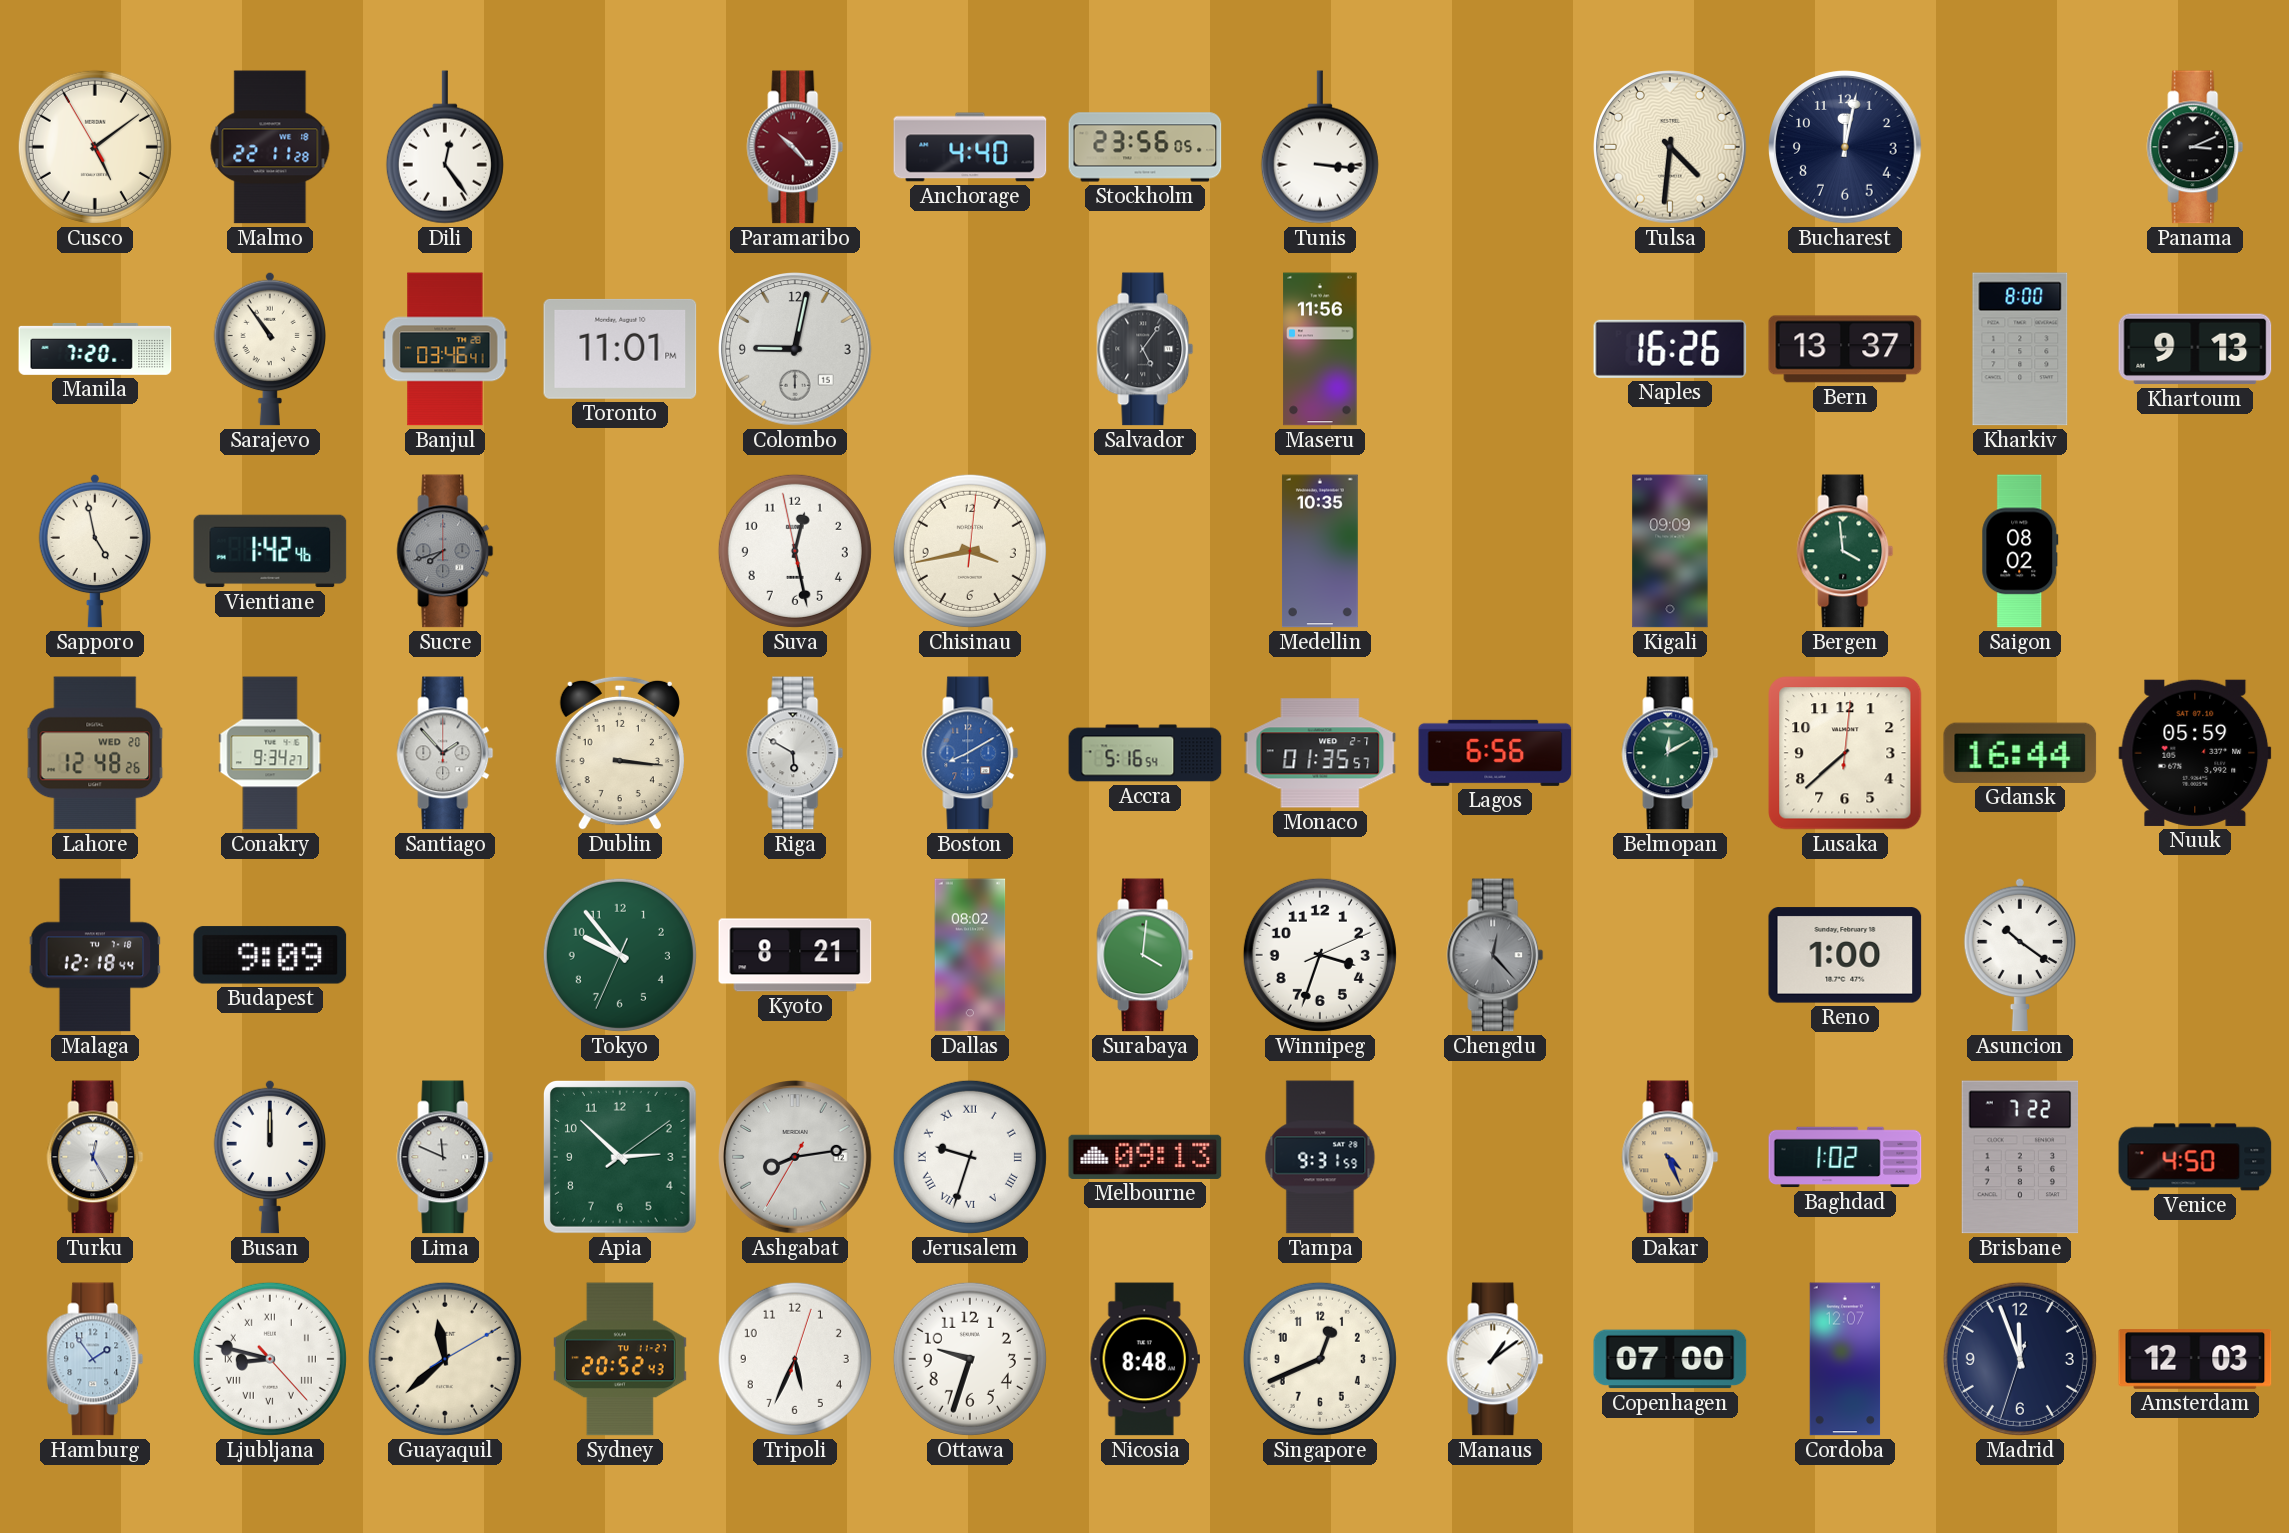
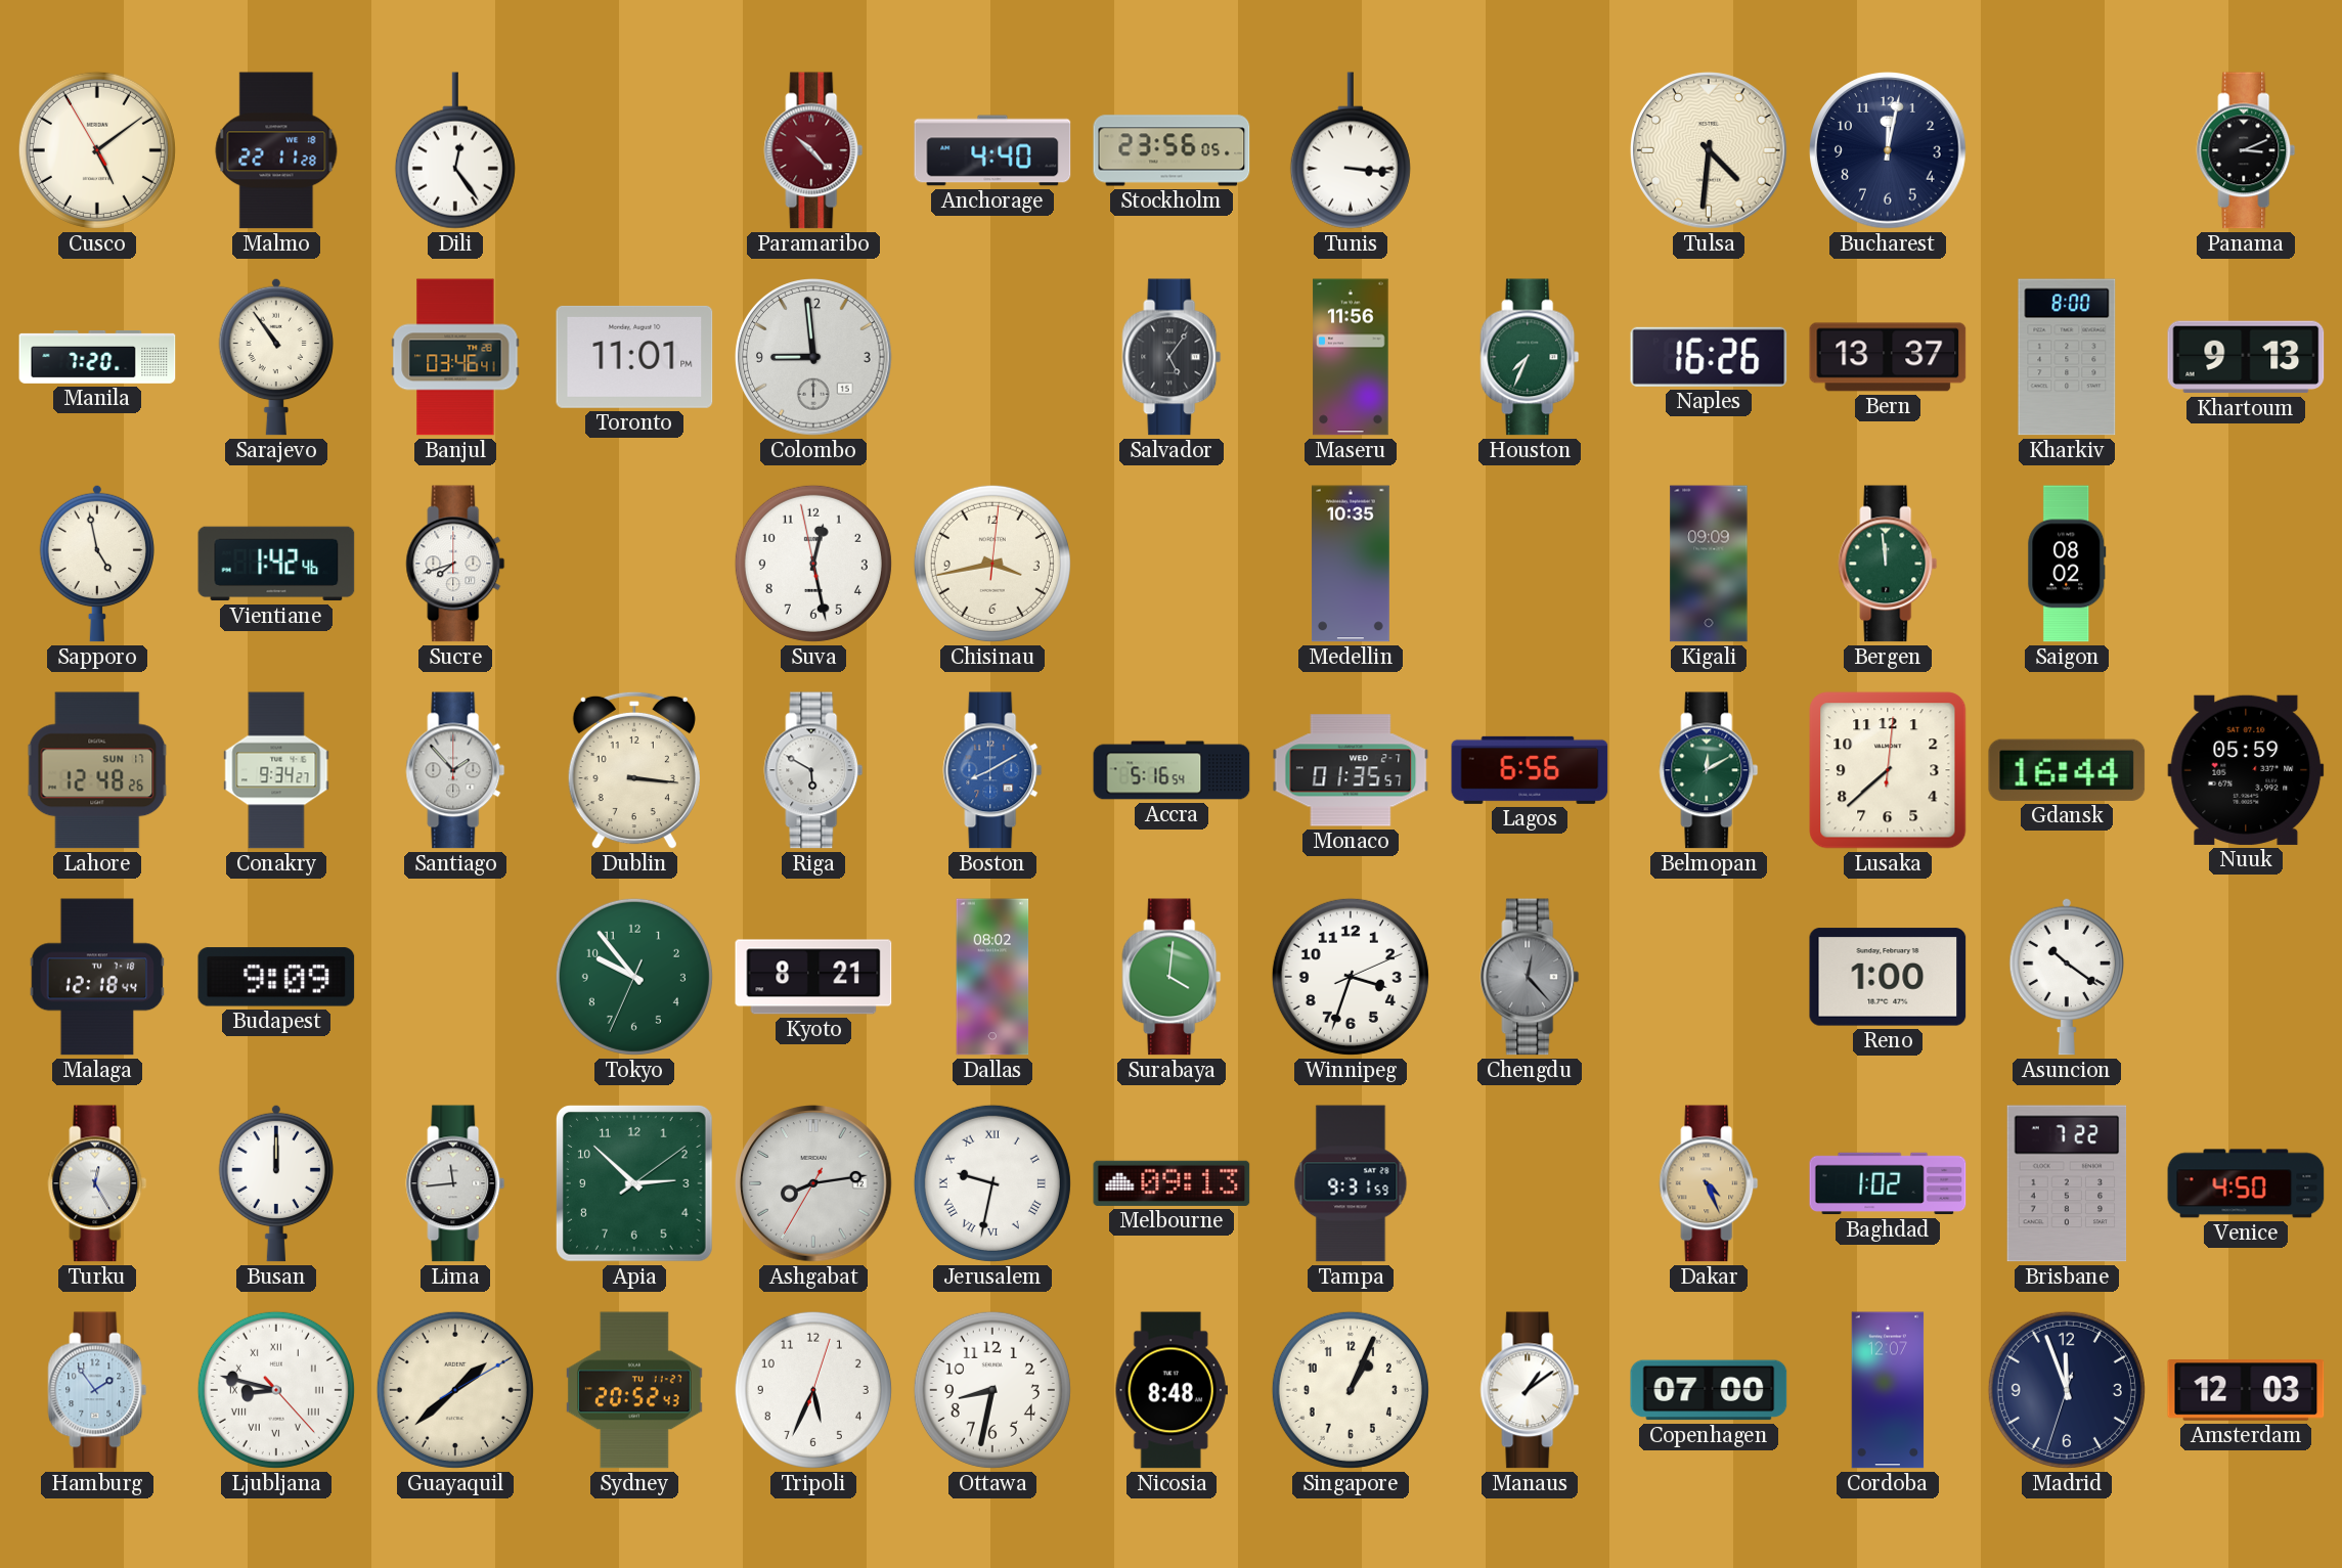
Colombo: 9:02 -> 8:59
Houston: none -> 7:34
Sucre dial: grey -> white
Bergen: 3:59 -> 11:59
Lahore date: WED 20 -> SUN 17
Lima: 11:49 -> 11:44
Jerusalem: 9:33 -> 9:32
Guayaquil: 11:38 -> 1:38
Ottawa: 9:33 -> 8:32
Singapore: 12:41 -> 1:04
